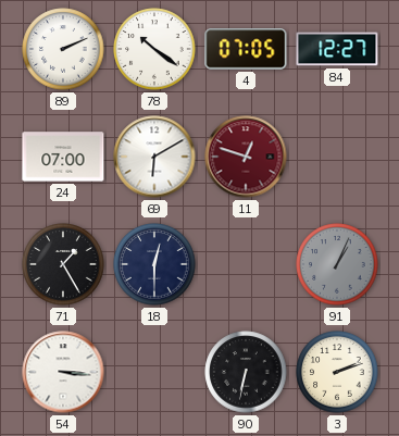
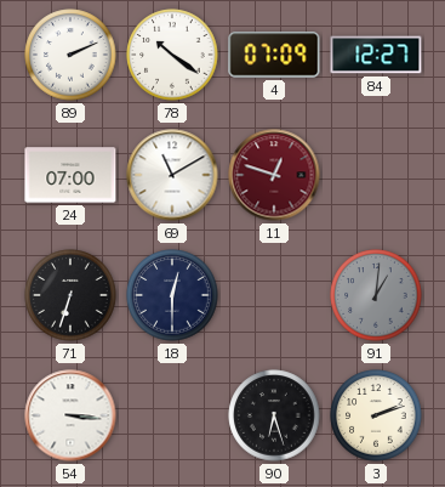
4: 07:05 -> 07:09
69: 6:10 -> 11:10
71: 1:25 -> 6:33
91: 1:04 -> 1:01
90: 6:32 -> 6:27
